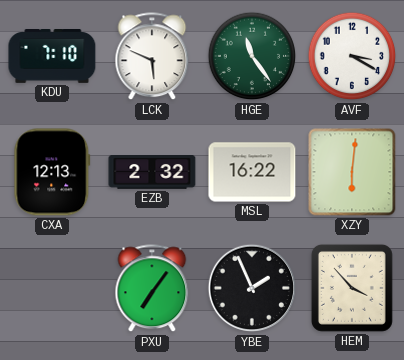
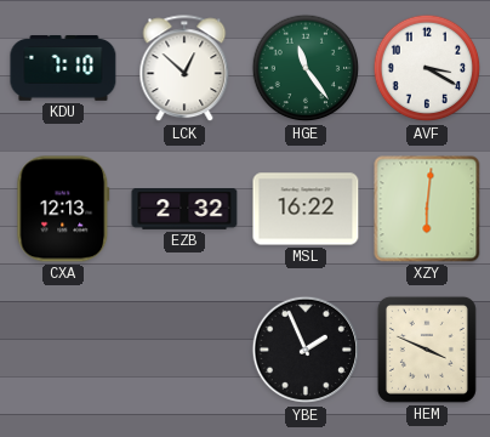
LCK: 5:49 -> 12:52
PXU: 7:06 -> none
HEM: 3:53 -> 3:49
